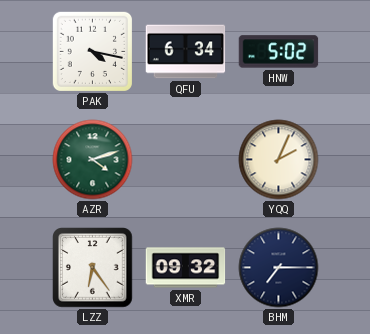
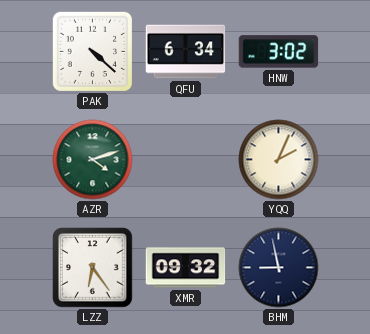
PAK: 4:17 -> 4:22
HNW: 5:02 -> 3:02
BHM: 7:15 -> 8:58
